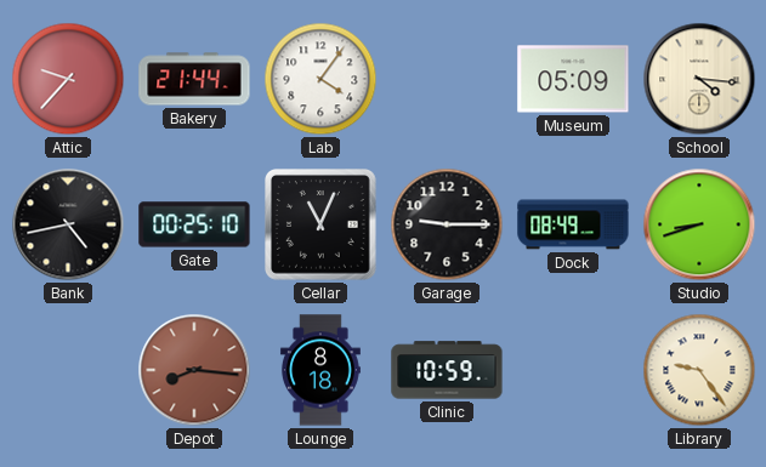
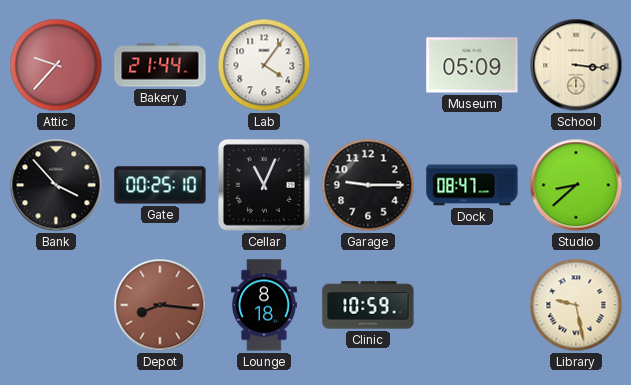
School: 4:16 -> 3:16
Bank: 4:43 -> 3:53
Dock: 08:49 -> 08:47
Studio: 8:42 -> 8:38
Library: 9:24 -> 9:28
